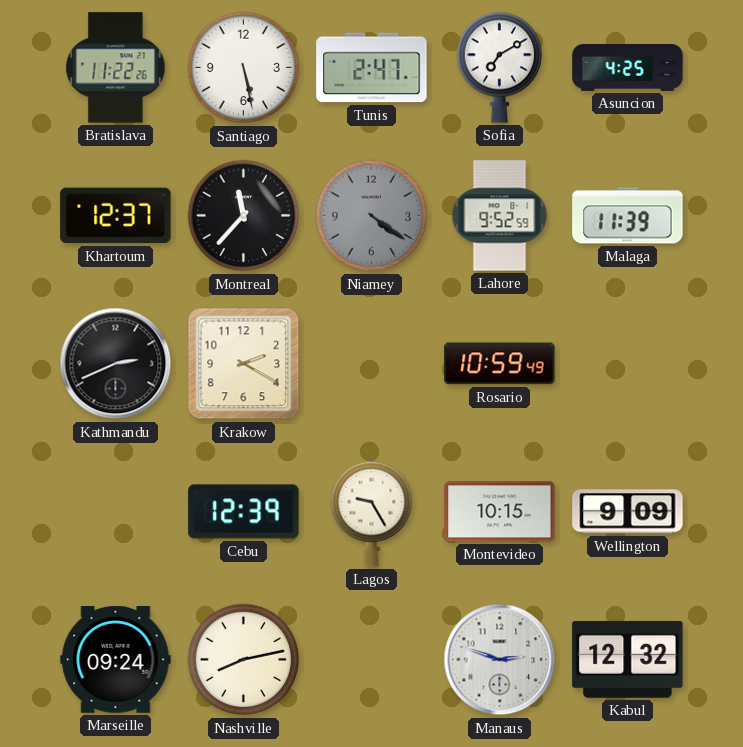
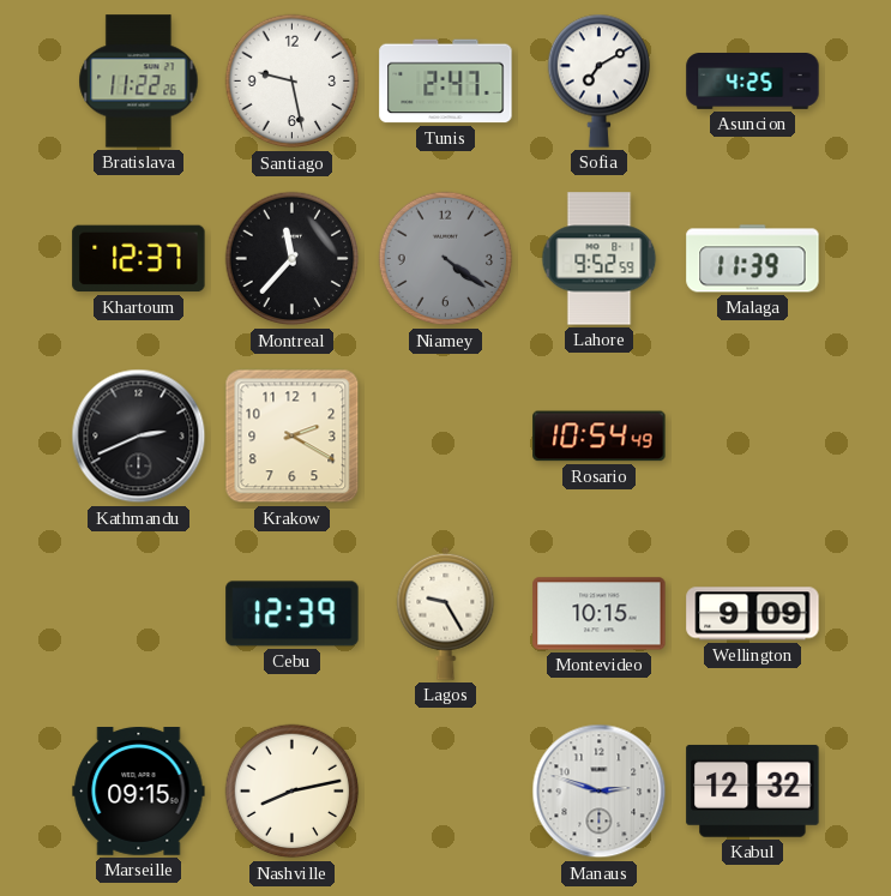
Santiago: 5:28 -> 9:28
Rosario: 10:59 -> 10:54
Marseille: 09:24 -> 09:15
